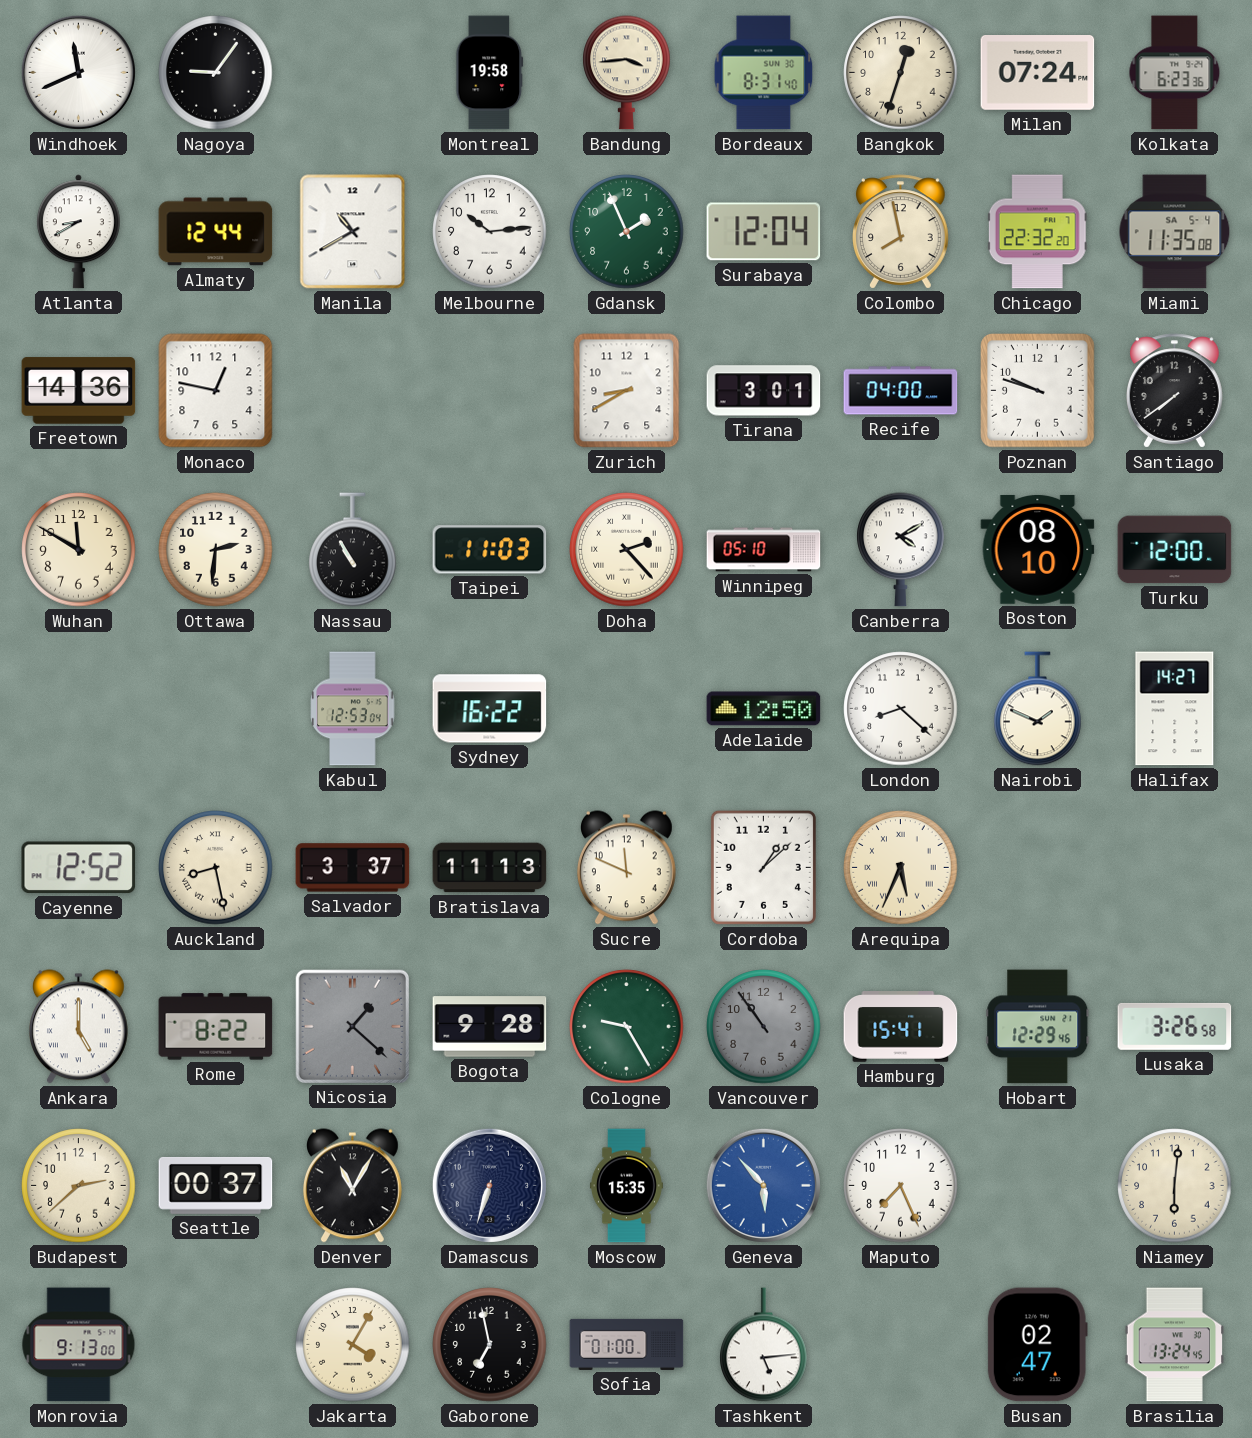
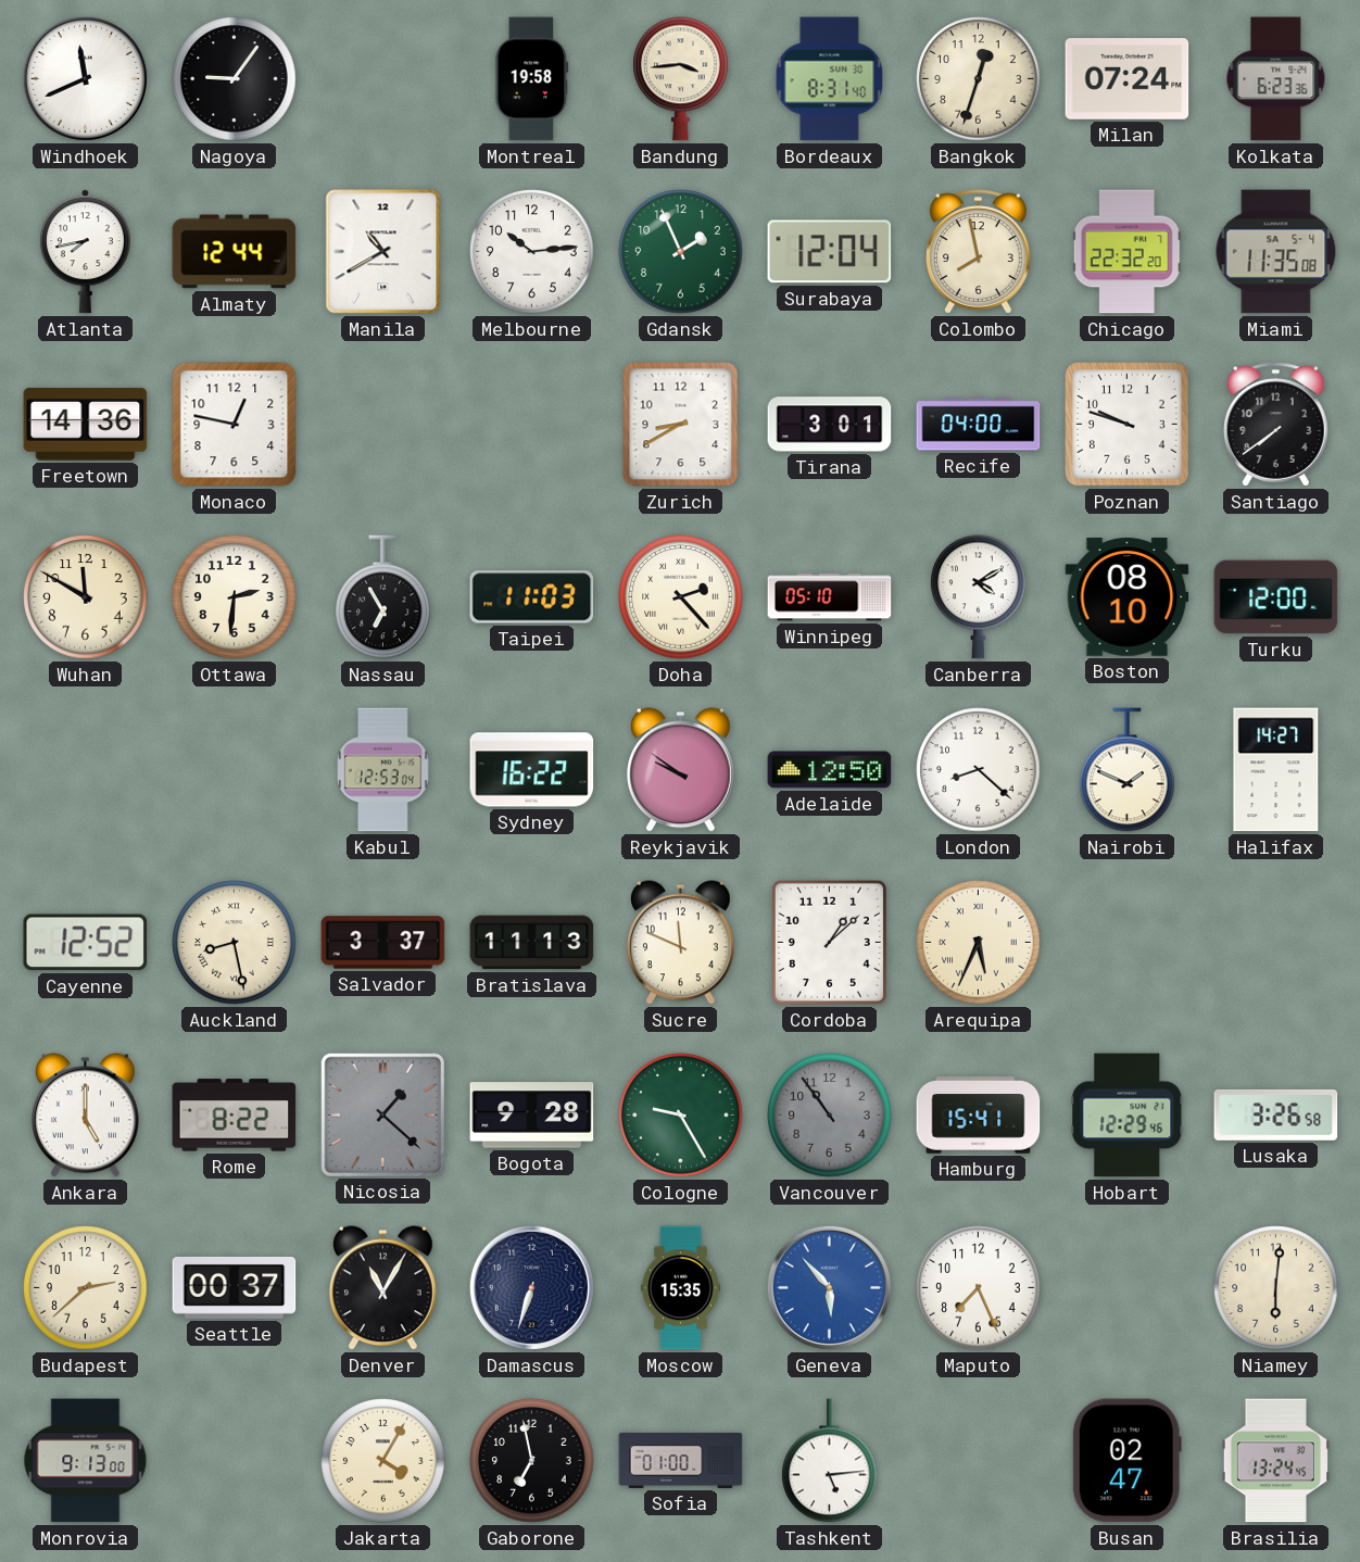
Atlanta: 8:40 -> 7:43
Nassau: 10:55 -> 6:55
Reykjavik: none -> 9:51
